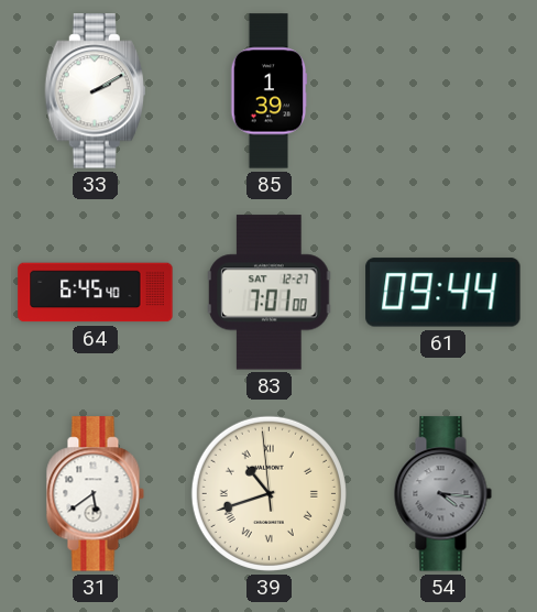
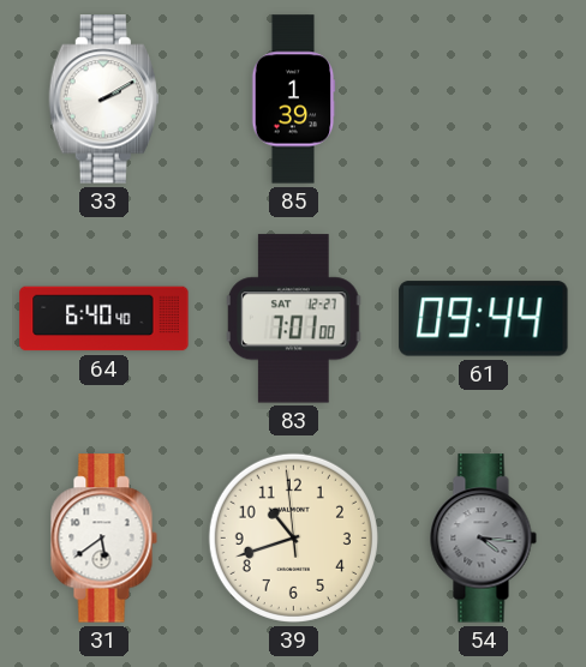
64: 6:45 -> 6:40
39 numerals: Roman -> Arabic
